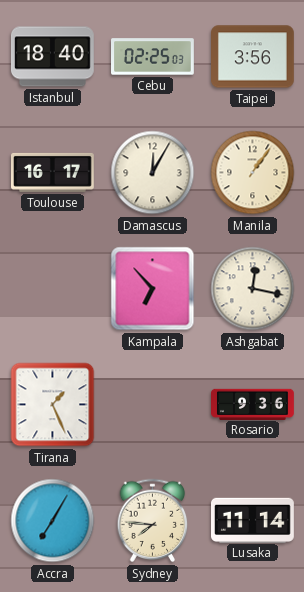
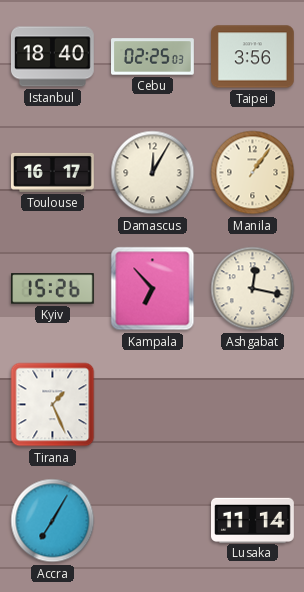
Kyiv: none -> 15:26
Rosario: 9:36 -> none
Sydney: 7:46 -> none
